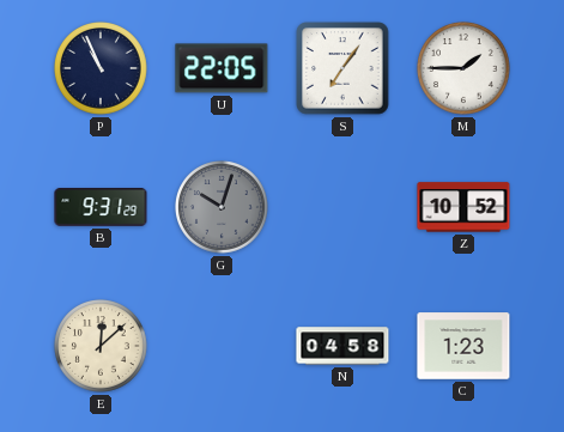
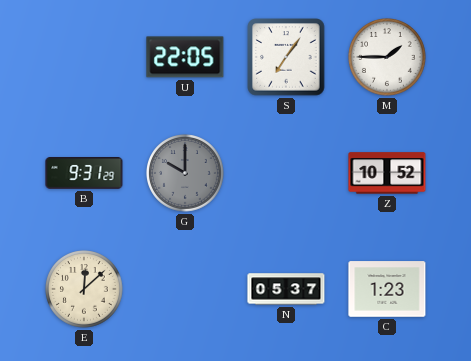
P: 10:56 -> none
G: 10:03 -> 10:00
N: 04:58 -> 05:37
